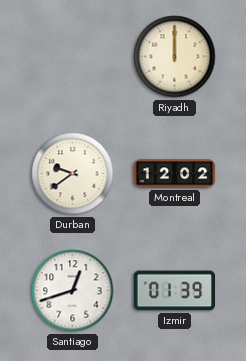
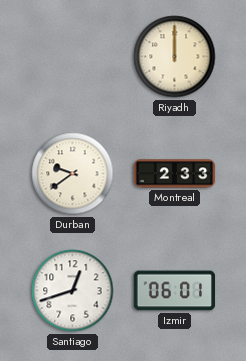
Montreal: 12:02 -> 2:33
Izmir: 01:39 -> 06:01
